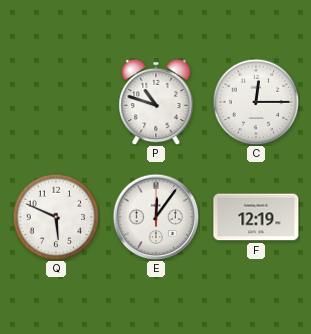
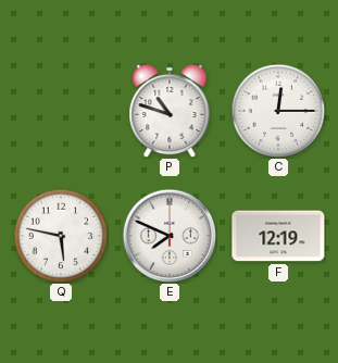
Q: 5:49 -> 5:47
E: 12:06 -> 7:49
